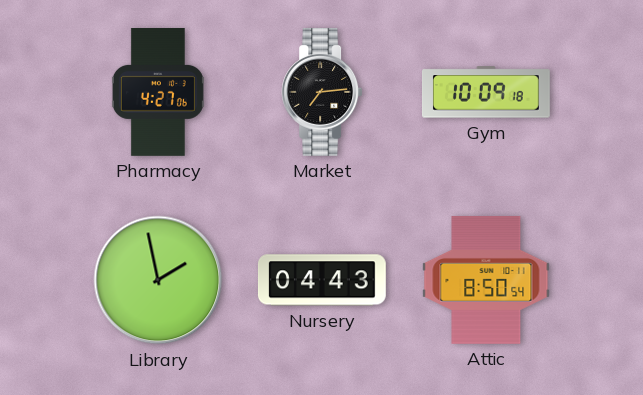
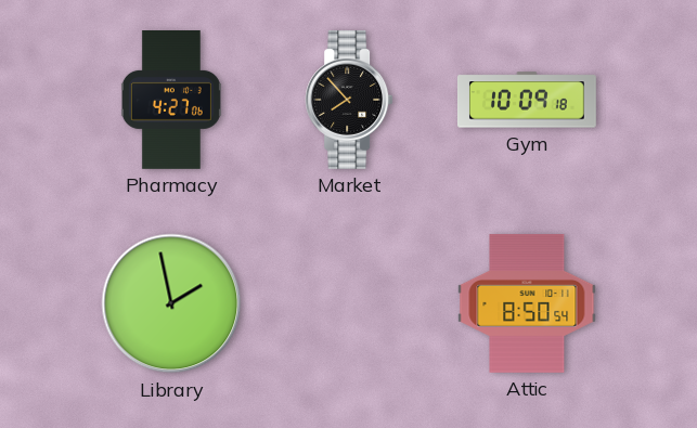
Market: 7:14 -> 7:53
Nursery: 04:43 -> none
